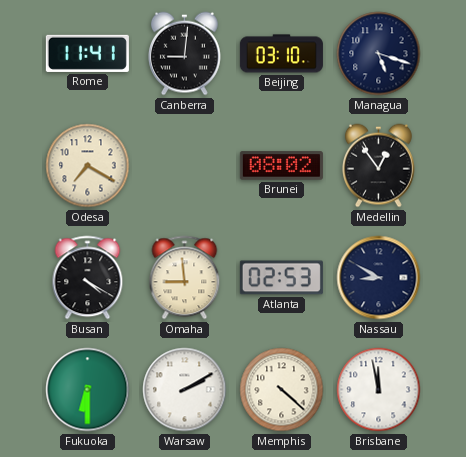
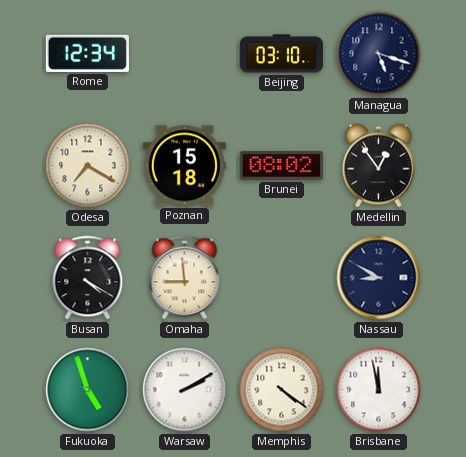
Rome: 11:41 -> 12:34
Canberra: 9:01 -> none
Poznan: none -> 15:18
Atlanta: 02:53 -> none
Fukuoka: 6:30 -> 4:57
Memphis: 4:22 -> 4:21
